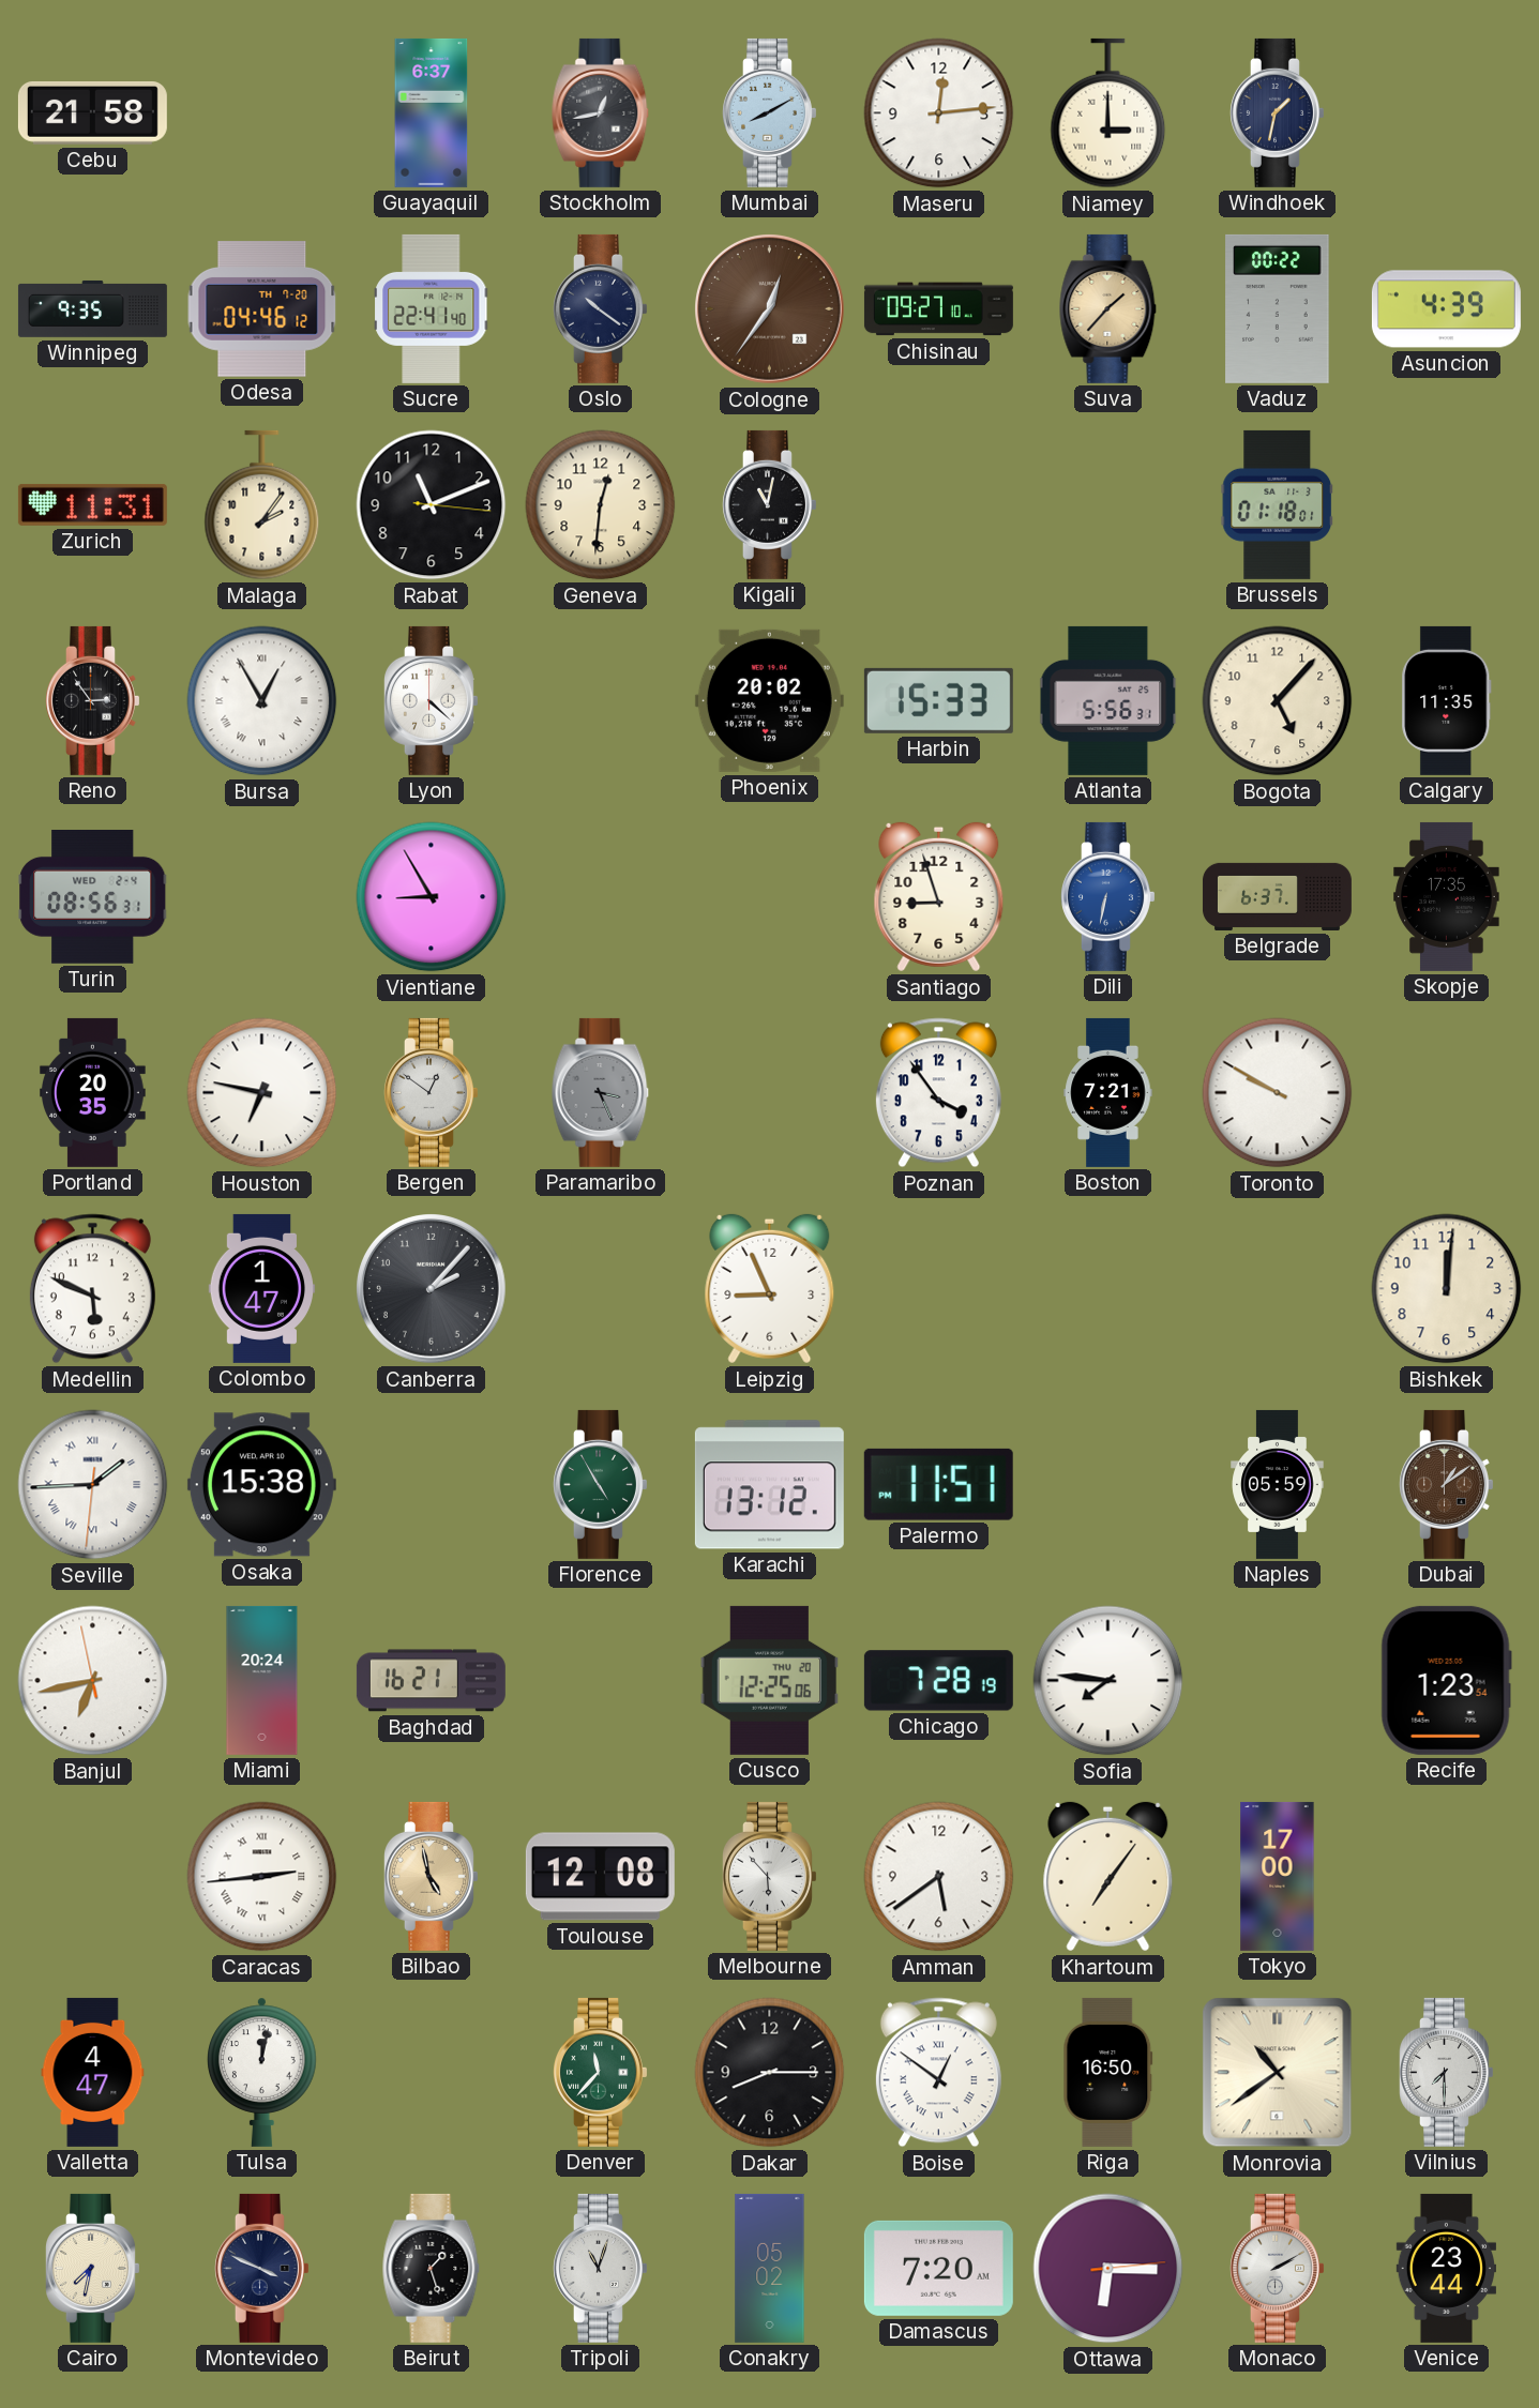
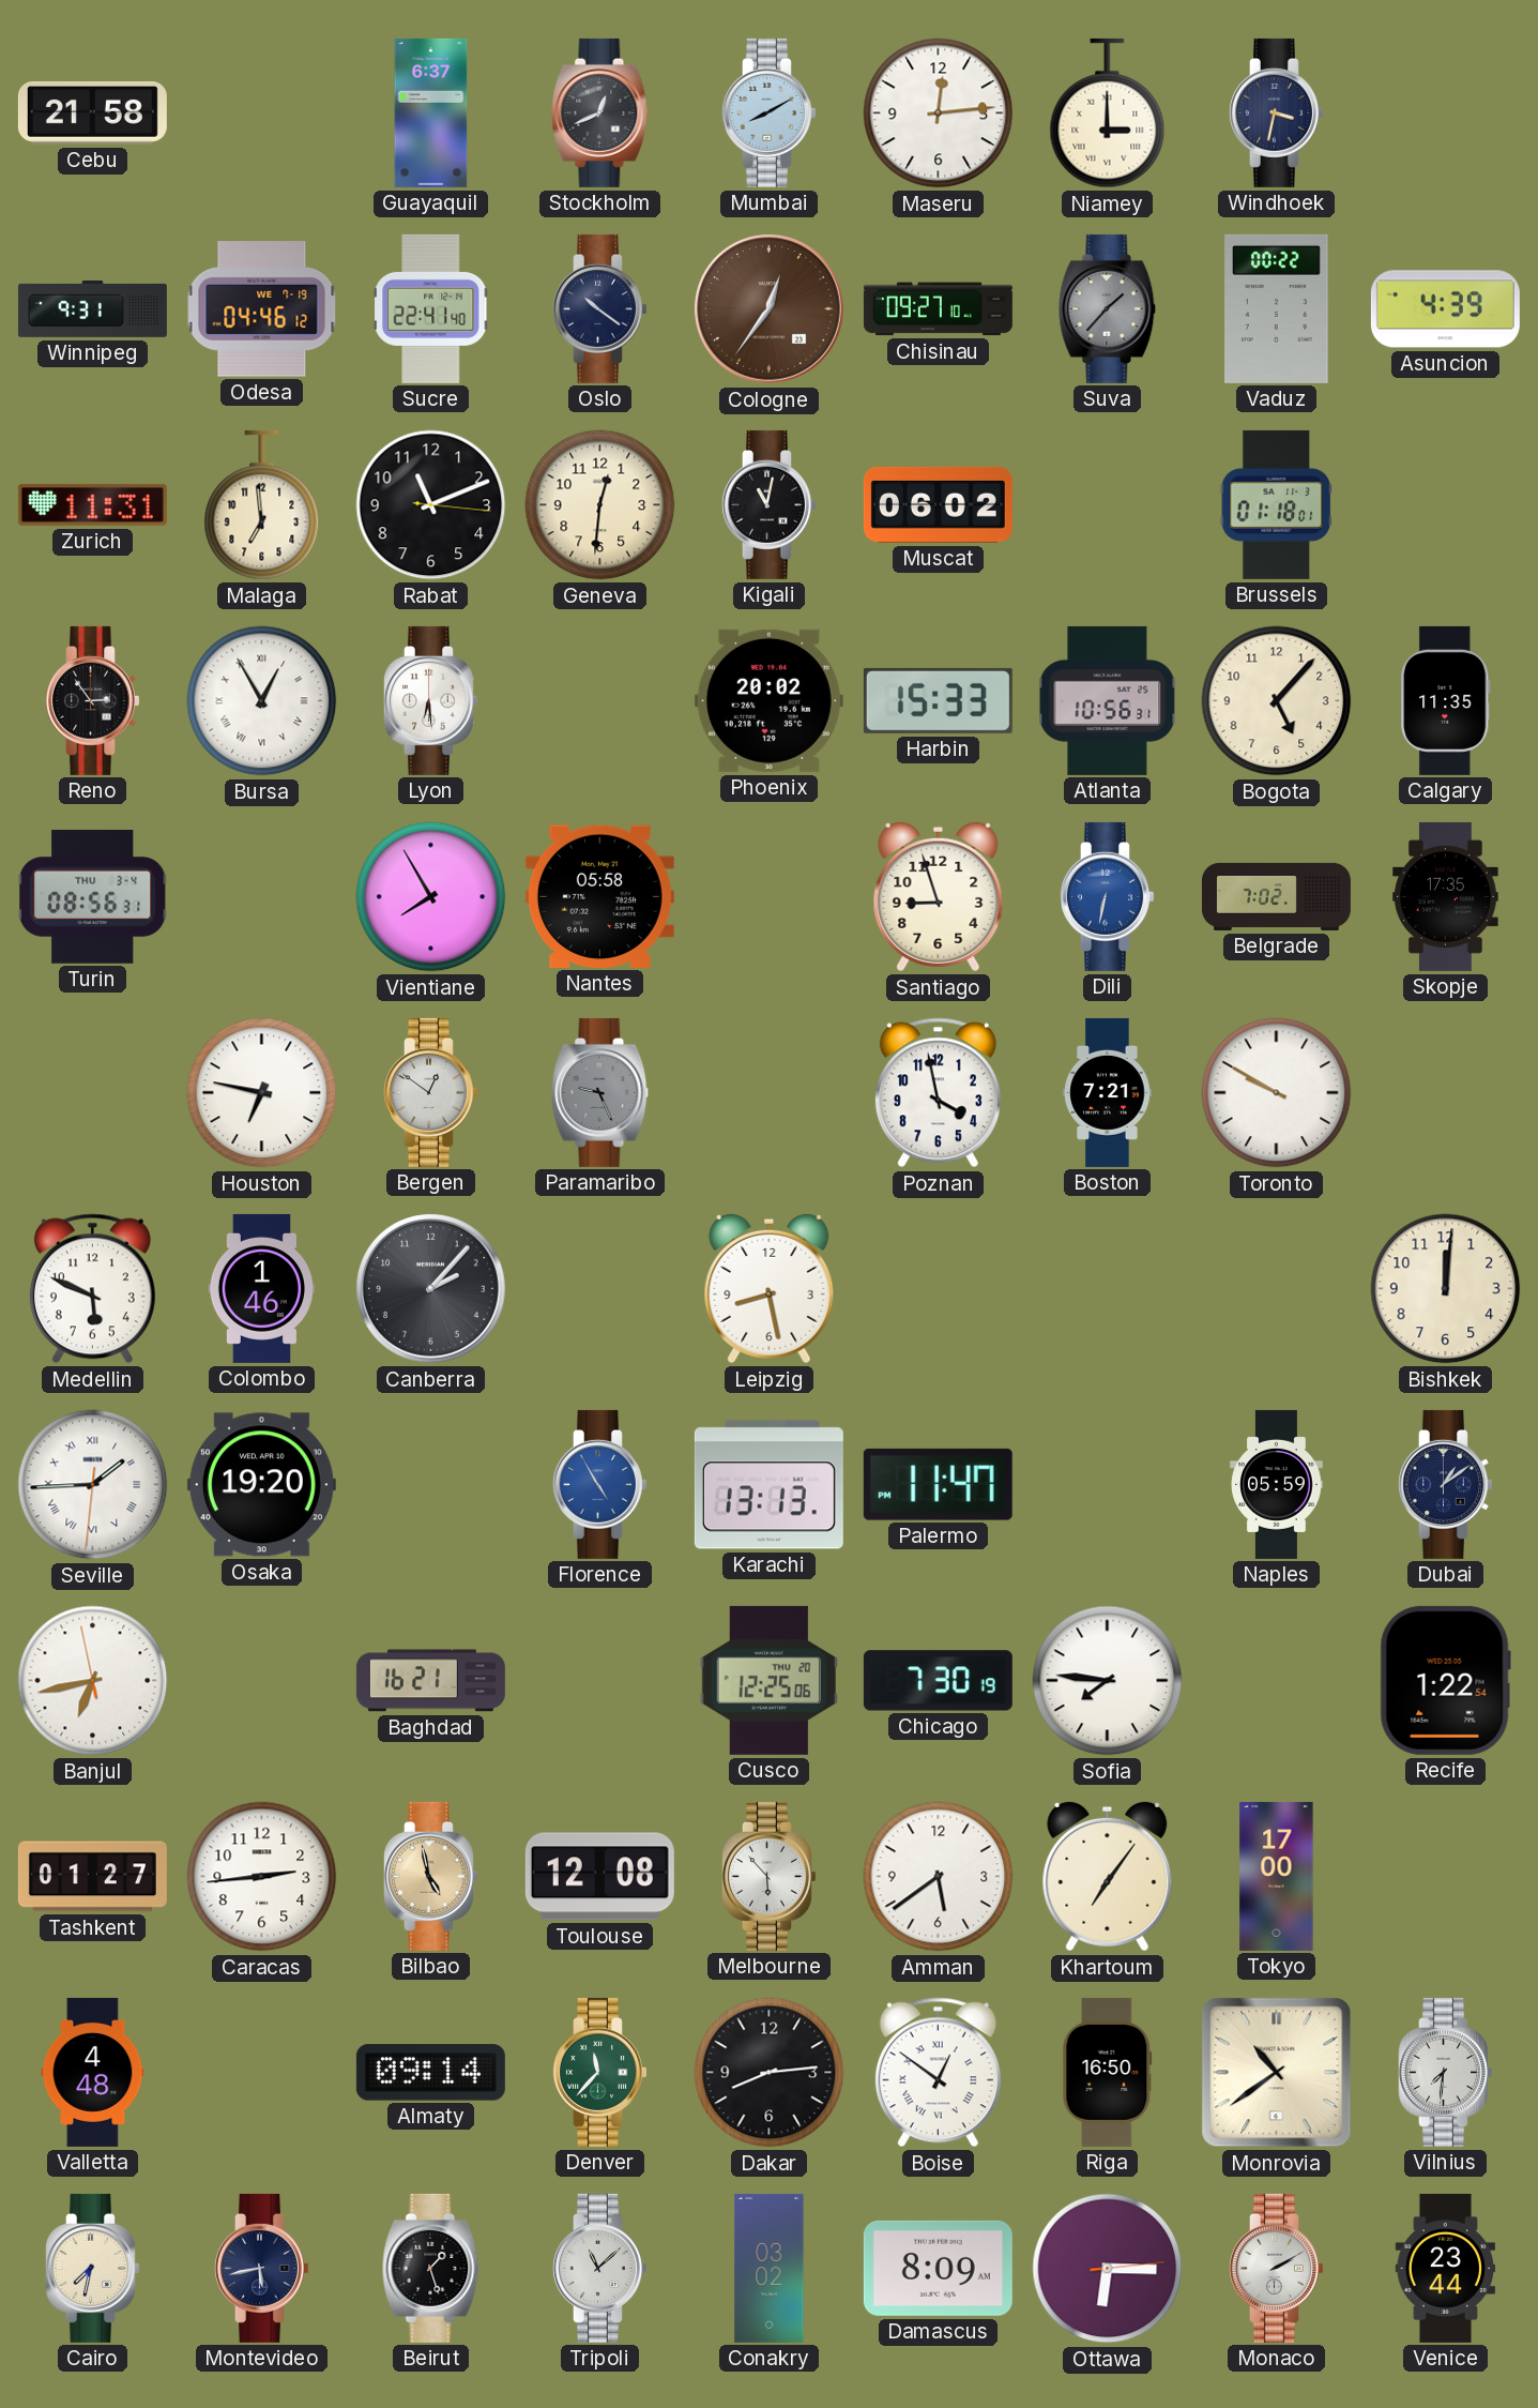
Stockholm: 12:43 -> 12:41
Windhoek: 1:32 -> 3:32
Winnipeg: 9:35 -> 9:31
Odesa date: TH 7-20 -> WE 7-19
Suva dial: champagne -> grey
Malaga: 2:06 -> 6:59
Muscat: none -> 06:02
Lyon: 4:22 -> 6:29
Atlanta: 5:56 -> 10:56
Turin date: WED 2-4 -> THU 3-4
Vientiane: 8:55 -> 7:55
Nantes: none -> 05:58
Belgrade: 6:37 -> 7:02
Portland: 20:35 -> none
Paramaribo: 3:26 -> 9:26
Poznan: 3:54 -> 3:58
Colombo: 1:47 -> 1:46
Leipzig: 8:56 -> 8:28
Osaka: 15:38 -> 19:20
Florence dial: green -> blue
Karachi: 13:12 -> 13:13
Palermo: 11:51 -> 11:47
Dubai dial: brown -> navy
Miami: 20:24 -> none
Chicago: 7:28 -> 7:30
Recife: 1:23 -> 1:22
Tashkent: none -> 01:27
Caracas numerals: Roman -> Arabic
Valletta: 4:47 -> 4:48
Tulsa: 12:02 -> none
Almaty: none -> 09:14
Dakar: 8:15 -> 8:14
Vilnius: 7:30 -> 7:31
Montevideo: 3:49 -> 5:43
Tripoli: 11:03 -> 11:08
Conakry: 05:02 -> 03:02
Damascus: 7:20 -> 8:09
